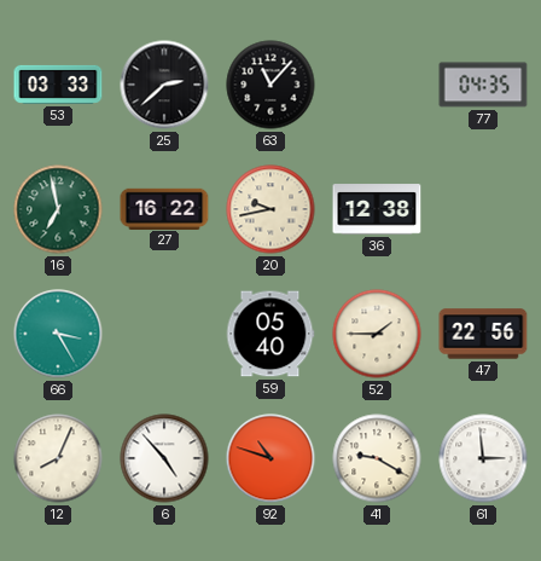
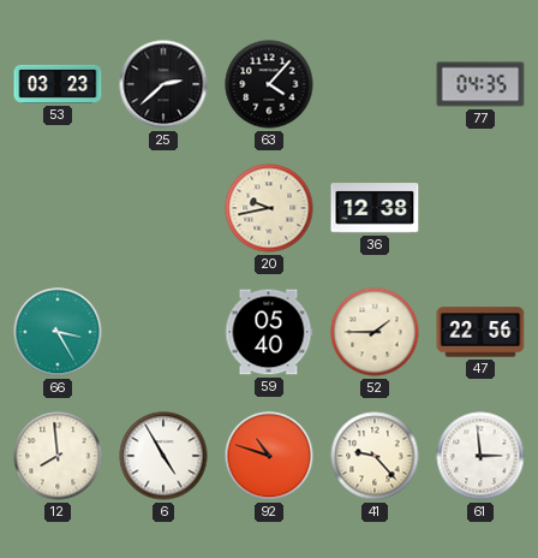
53: 03:33 -> 03:23
63: 11:07 -> 4:07
16: 6:58 -> none
27: 16:22 -> none
12: 8:04 -> 7:59
6: 4:53 -> 4:55
41: 9:20 -> 9:23
